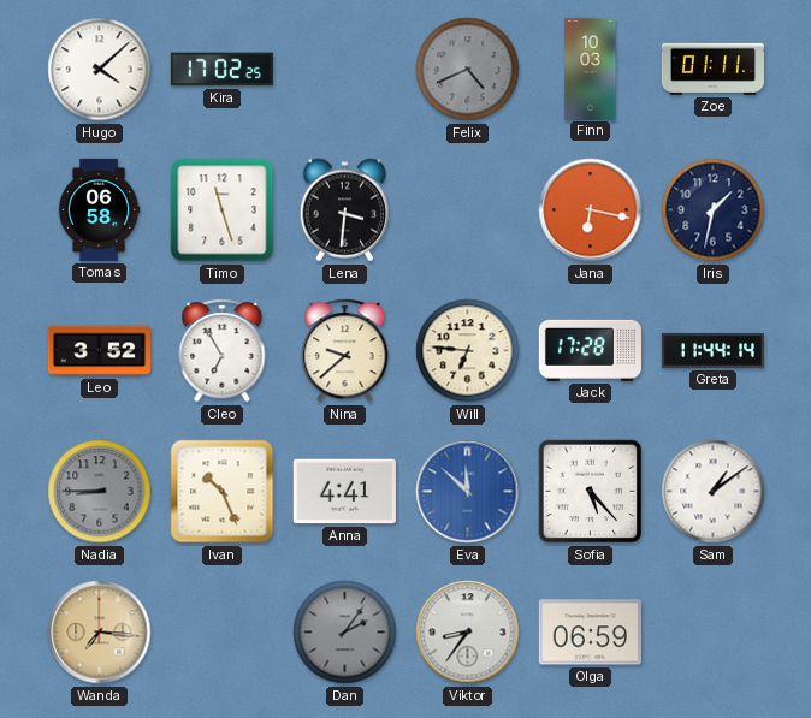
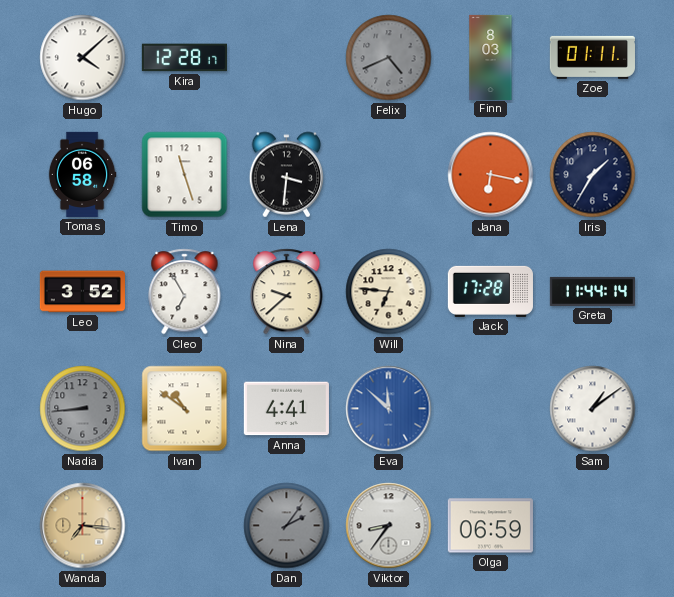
Kira: 17:02 -> 12:28
Finn: 10:03 -> 8:03
Iris: 1:32 -> 1:35
Nadia: 8:45 -> 8:44
Ivan: 10:26 -> 10:51
Sofia: 5:23 -> none
